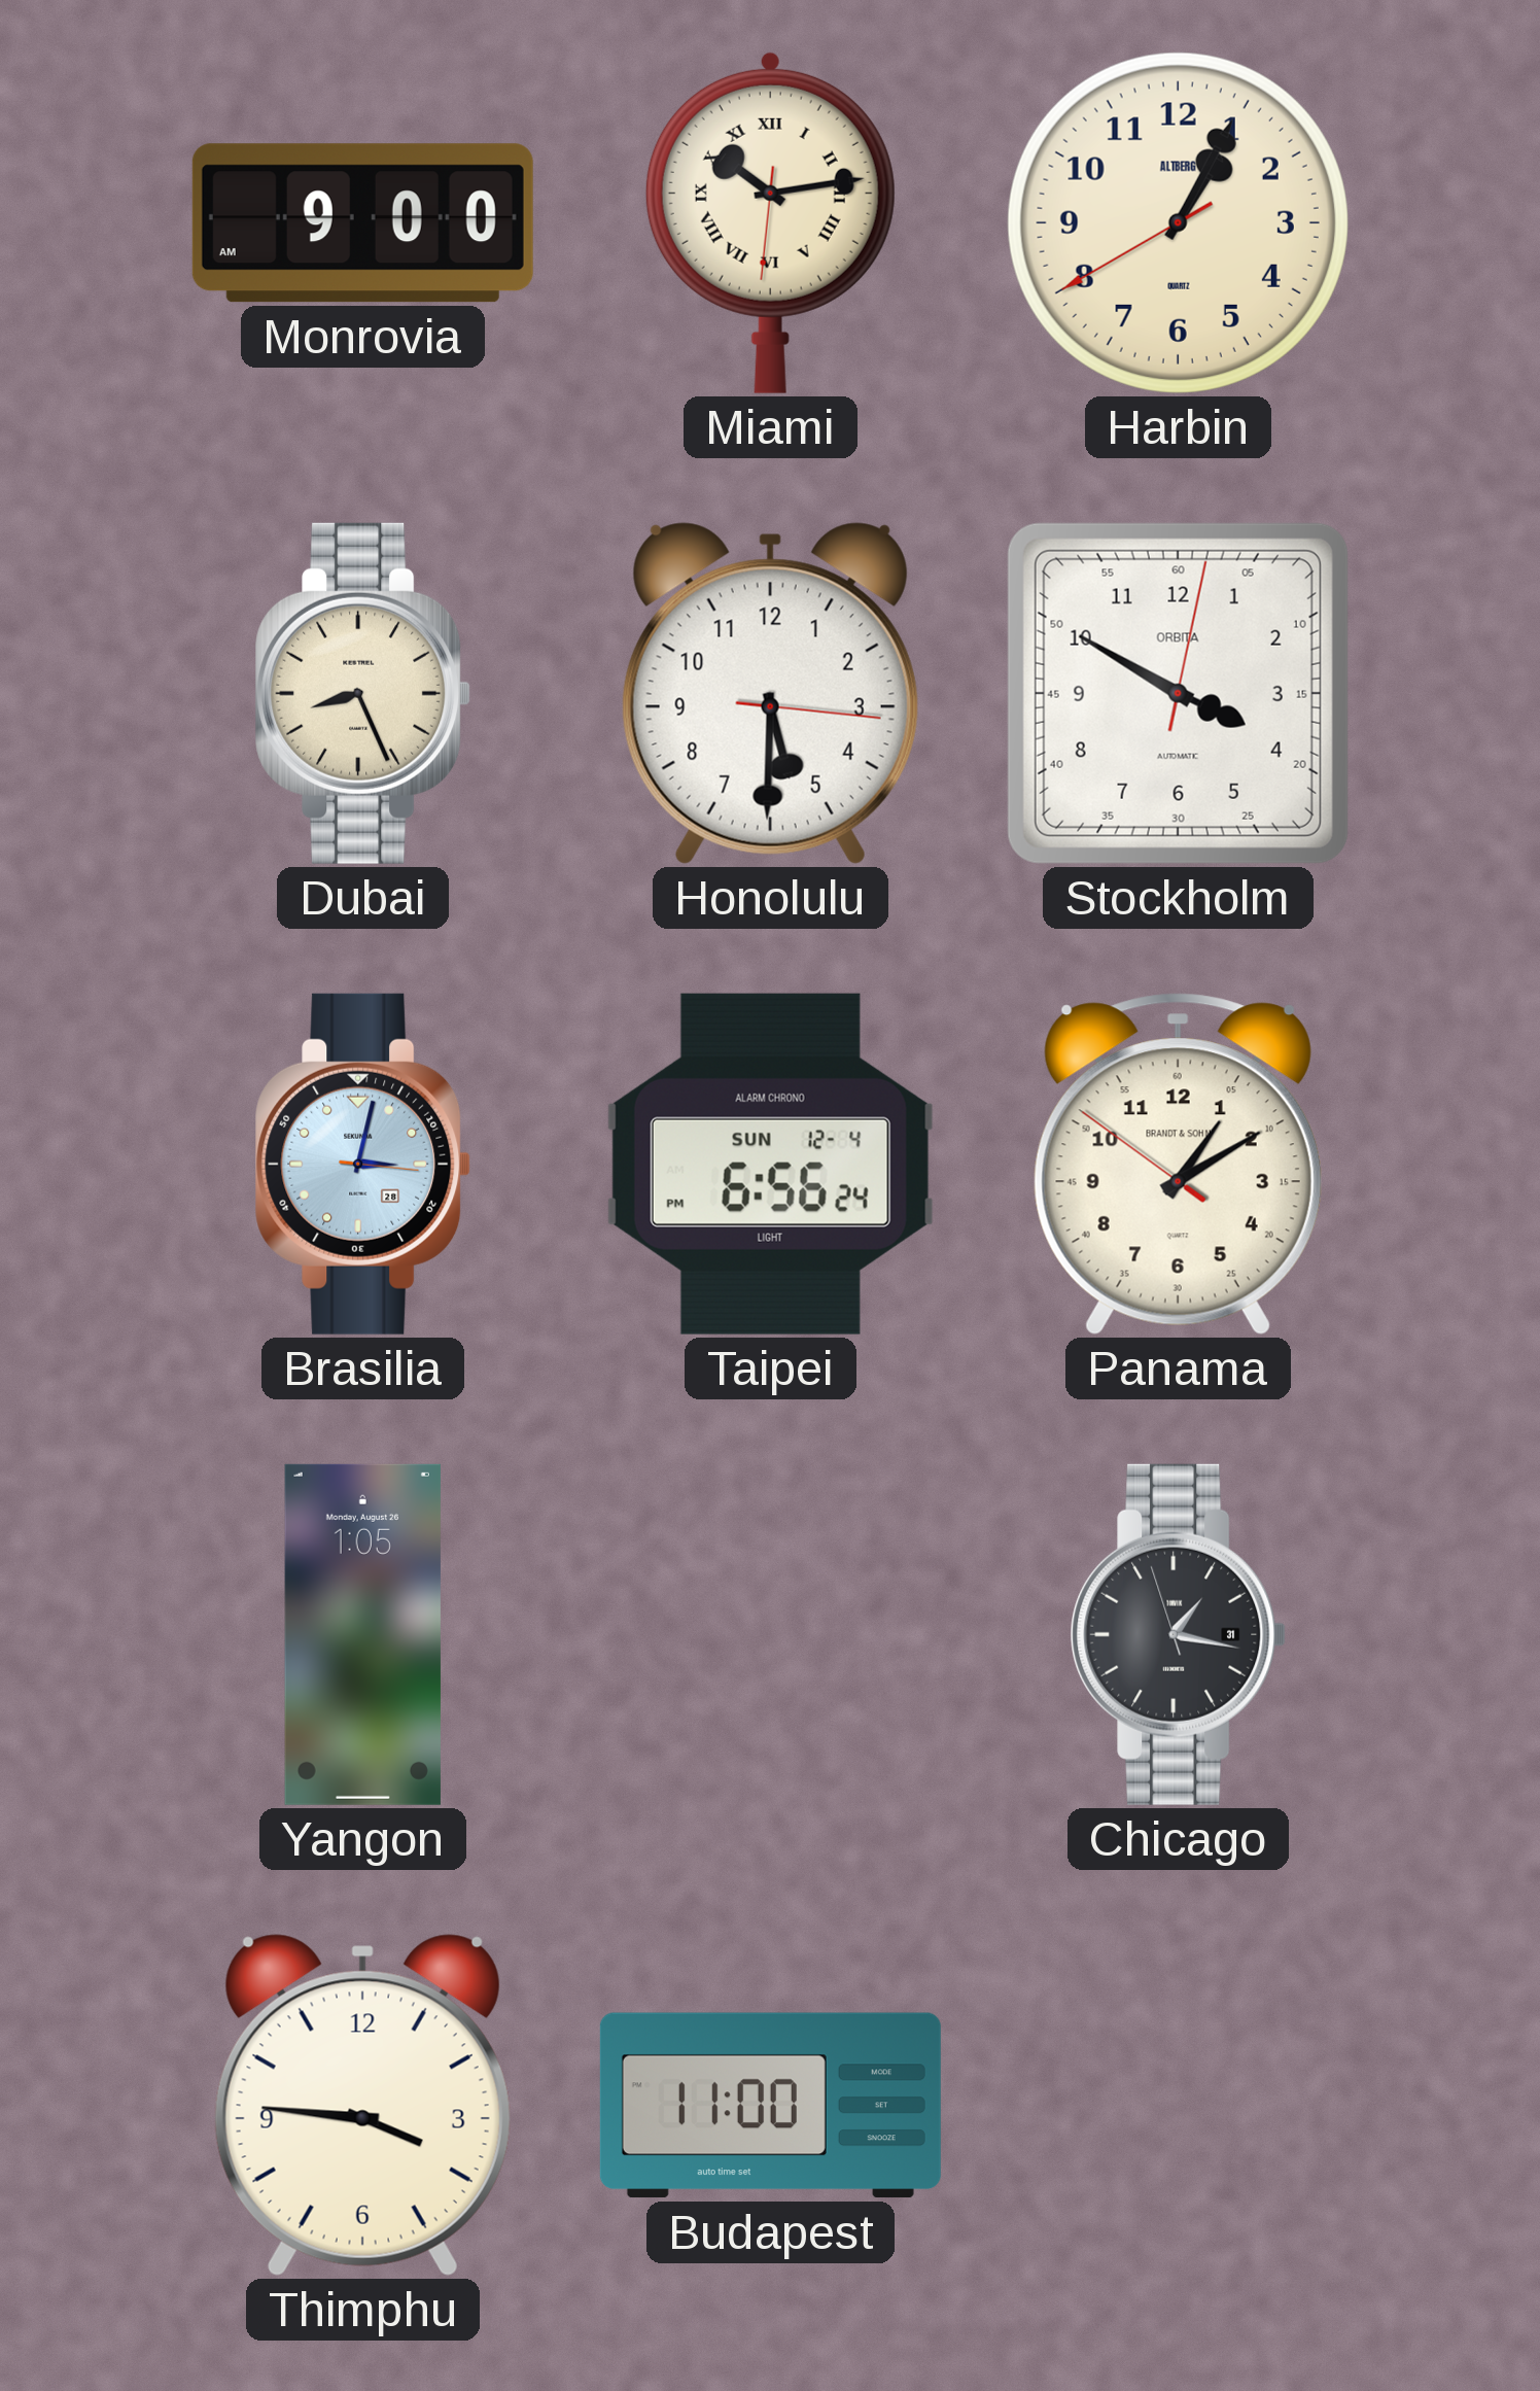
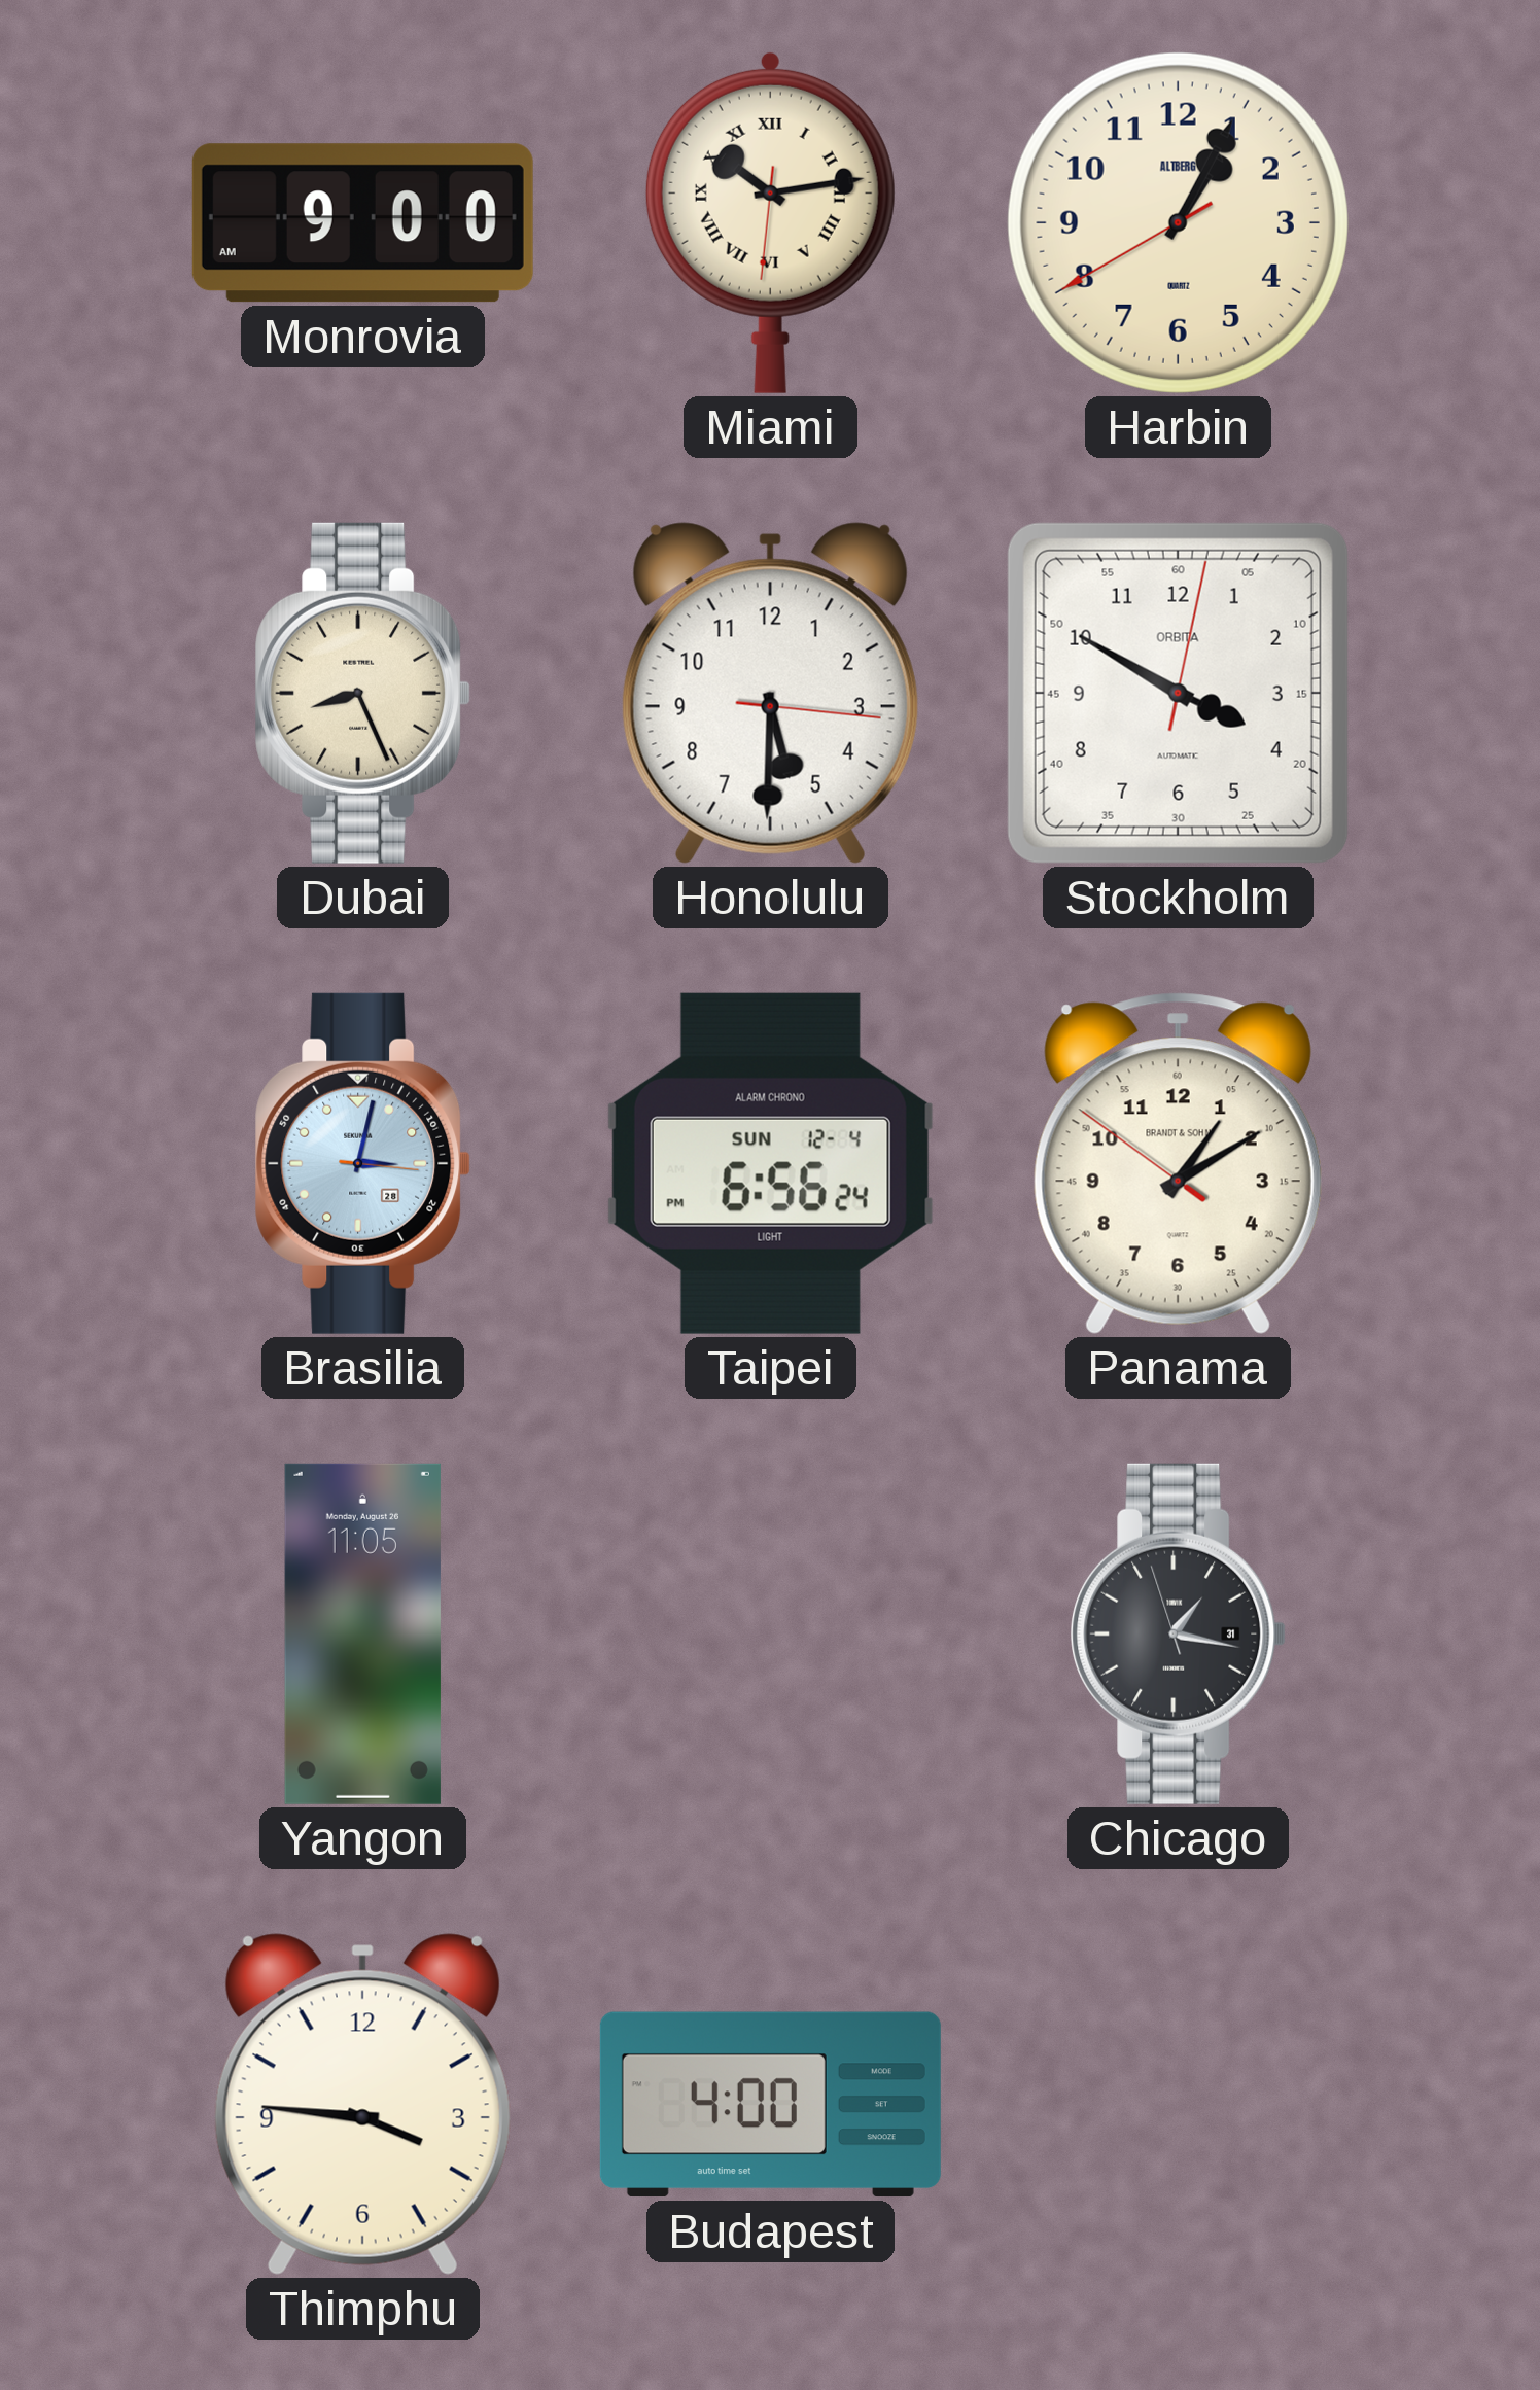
Yangon: 1:05 -> 11:05
Budapest: 11:00 -> 4:00
